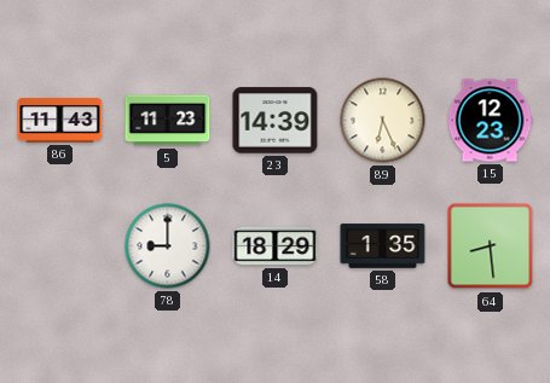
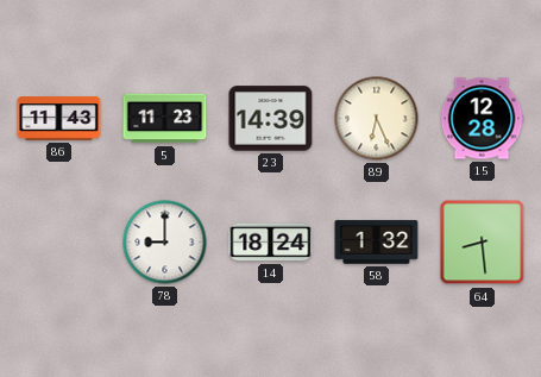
15: 12:23 -> 12:28
14: 18:29 -> 18:24
58: 1:35 -> 1:32
